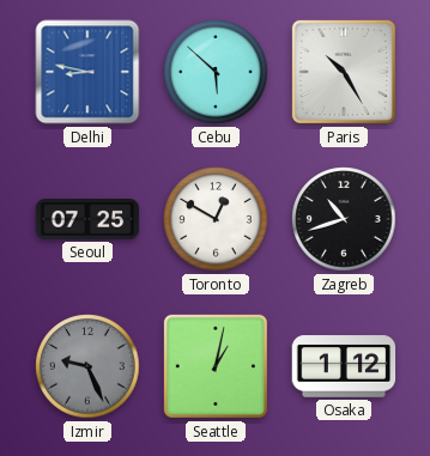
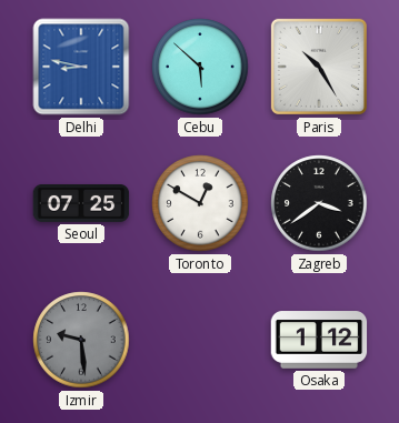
Zagreb: 10:42 -> 3:39
Izmir: 9:26 -> 9:29
Seattle: 1:02 -> none
